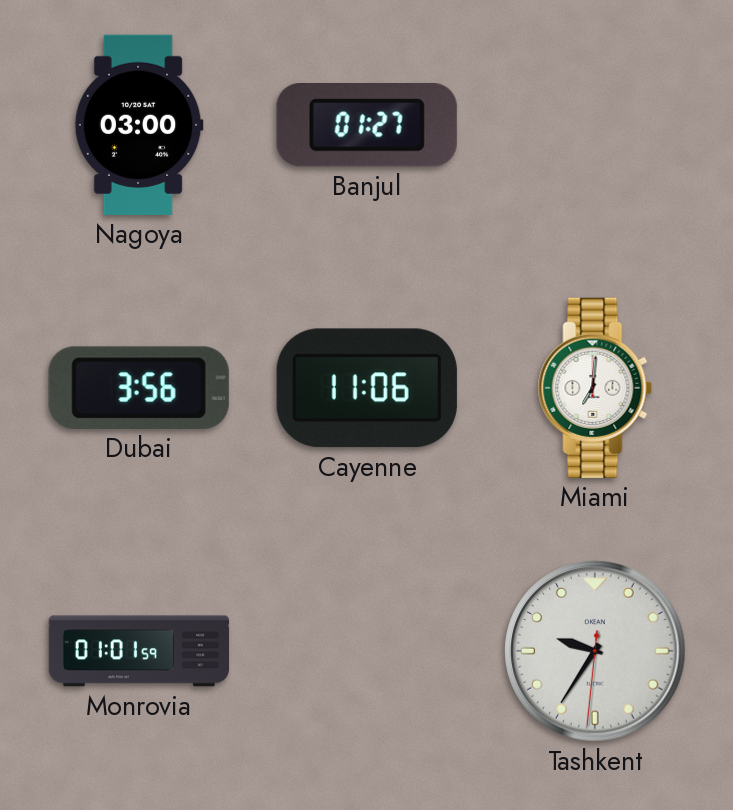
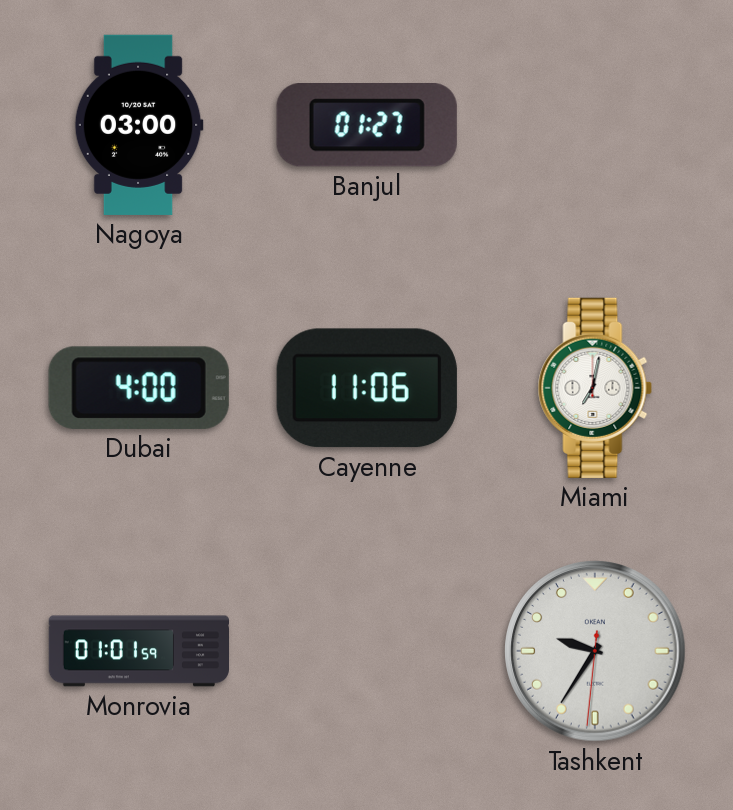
Dubai: 3:56 -> 4:00
Miami: 7:01 -> 7:02
